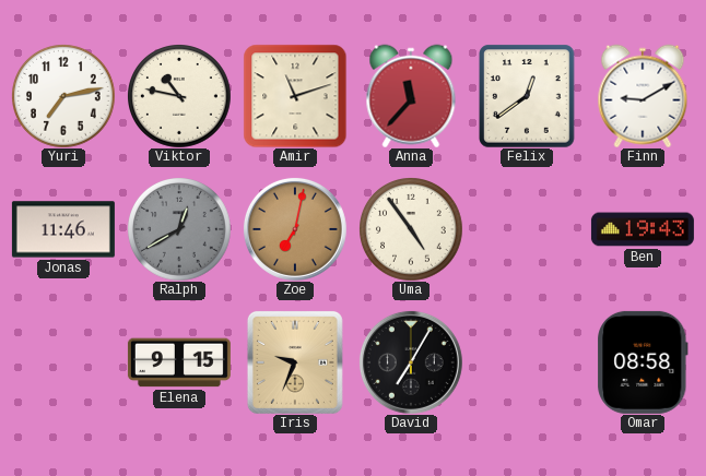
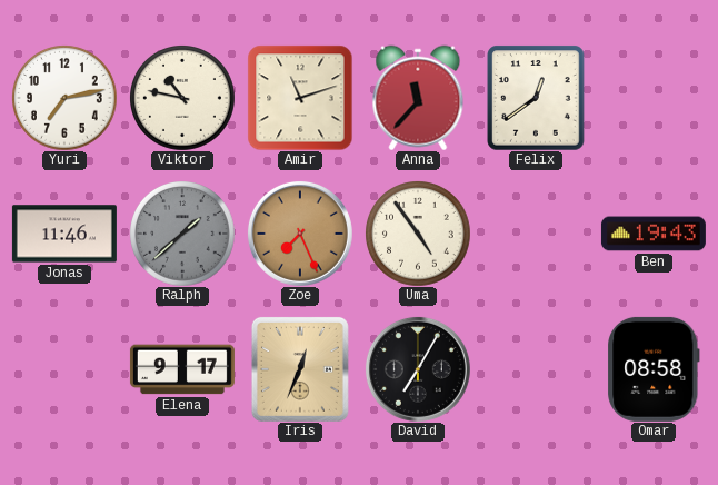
Finn: 9:10 -> none
Ralph: 12:40 -> 1:38
Zoe: 7:02 -> 7:26
Elena: 9:15 -> 9:17
Iris: 9:34 -> 12:34
